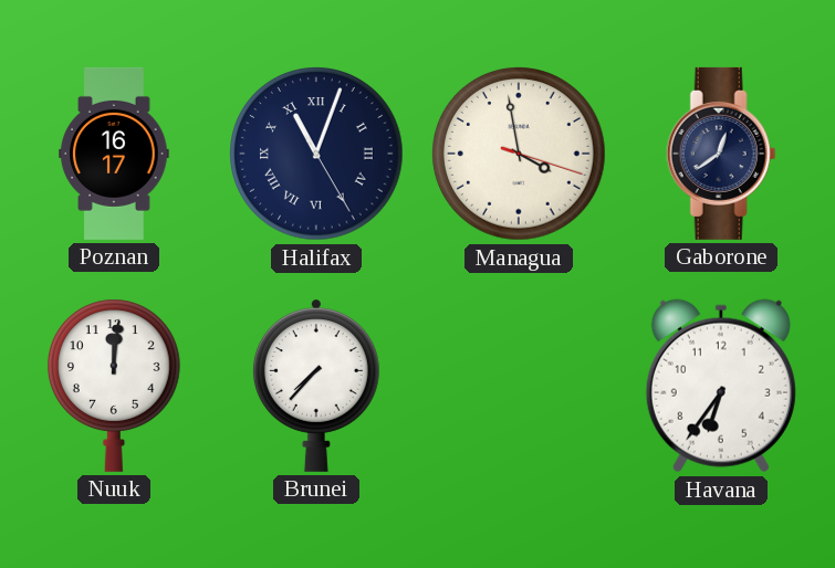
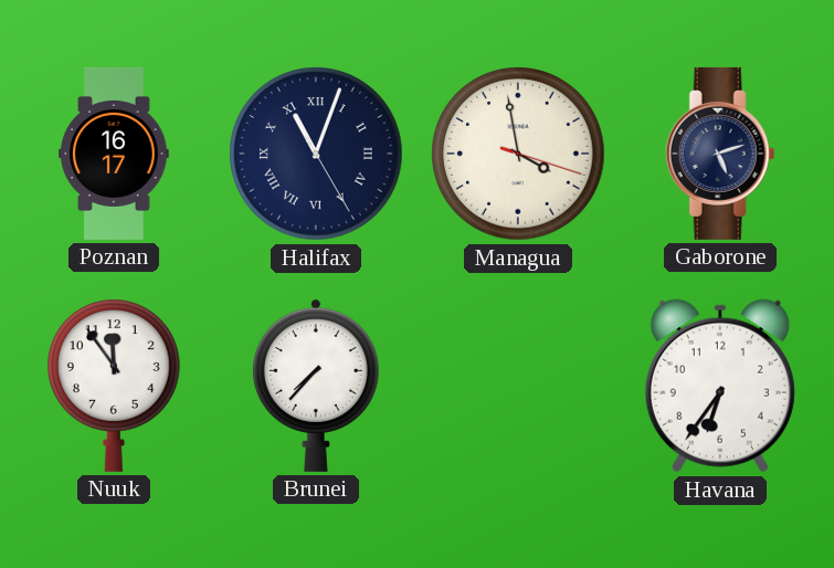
Gaborone: 12:39 -> 5:12
Nuuk: 12:01 -> 11:54
